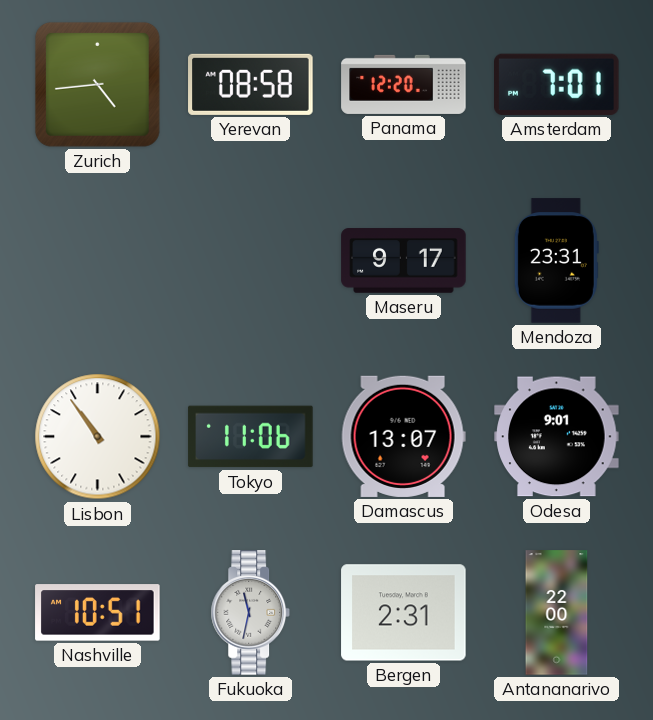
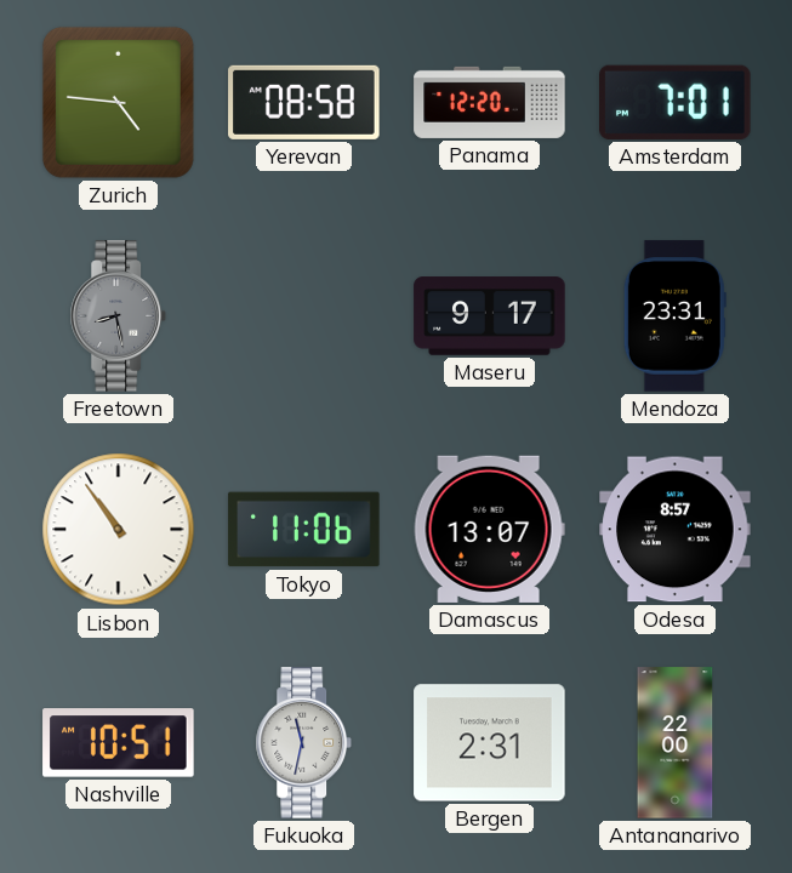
Zurich: 4:44 -> 4:46
Freetown: none -> 8:28
Odesa: 9:01 -> 8:57
